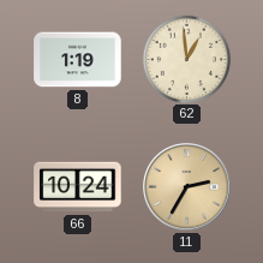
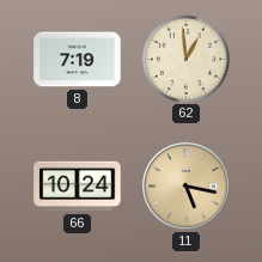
8: 1:19 -> 7:19
11: 2:35 -> 5:17
